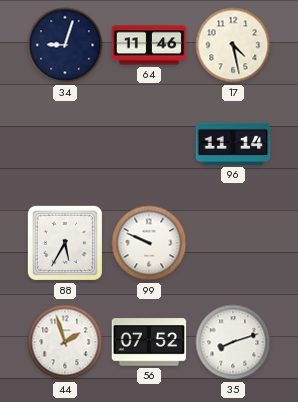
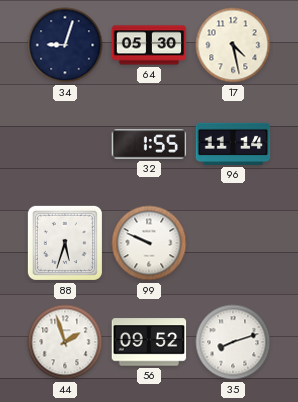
64: 11:46 -> 05:30
32: none -> 1:55
88: 5:35 -> 5:33
56: 07:52 -> 09:52
